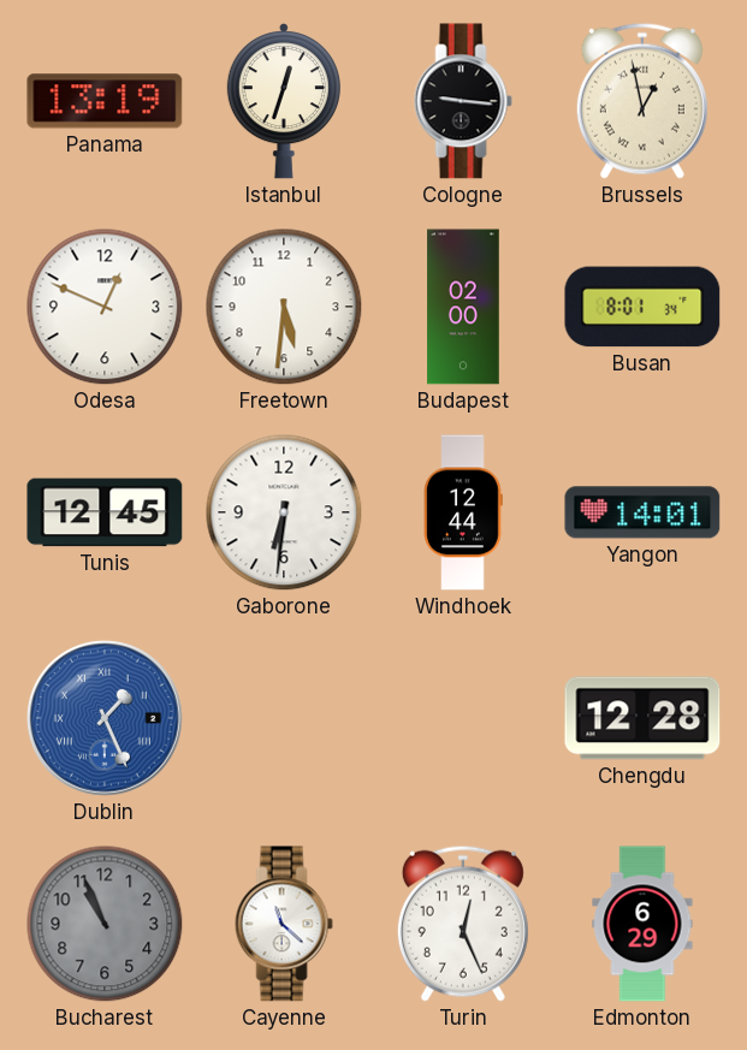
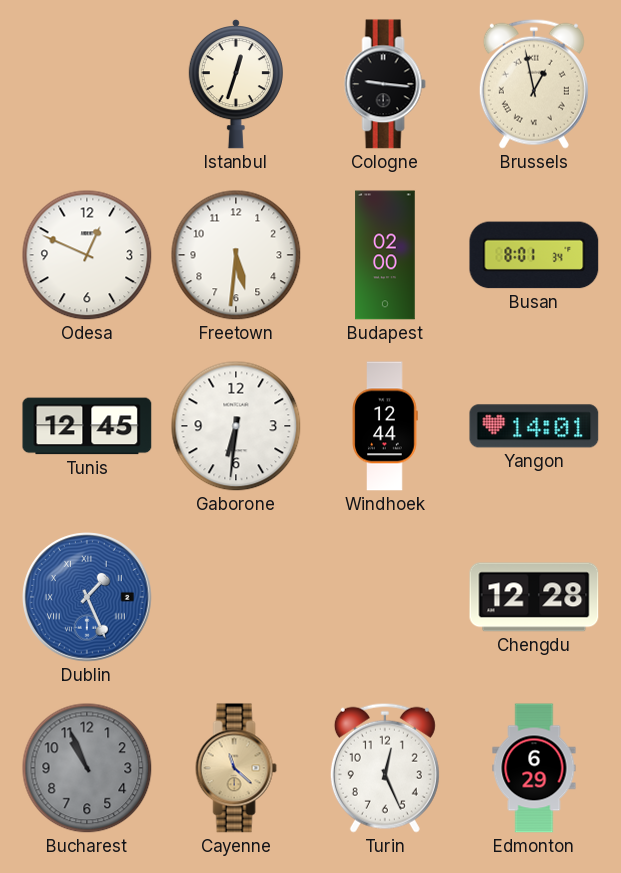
Panama: 13:19 -> none
Cayenne dial: white -> champagne
